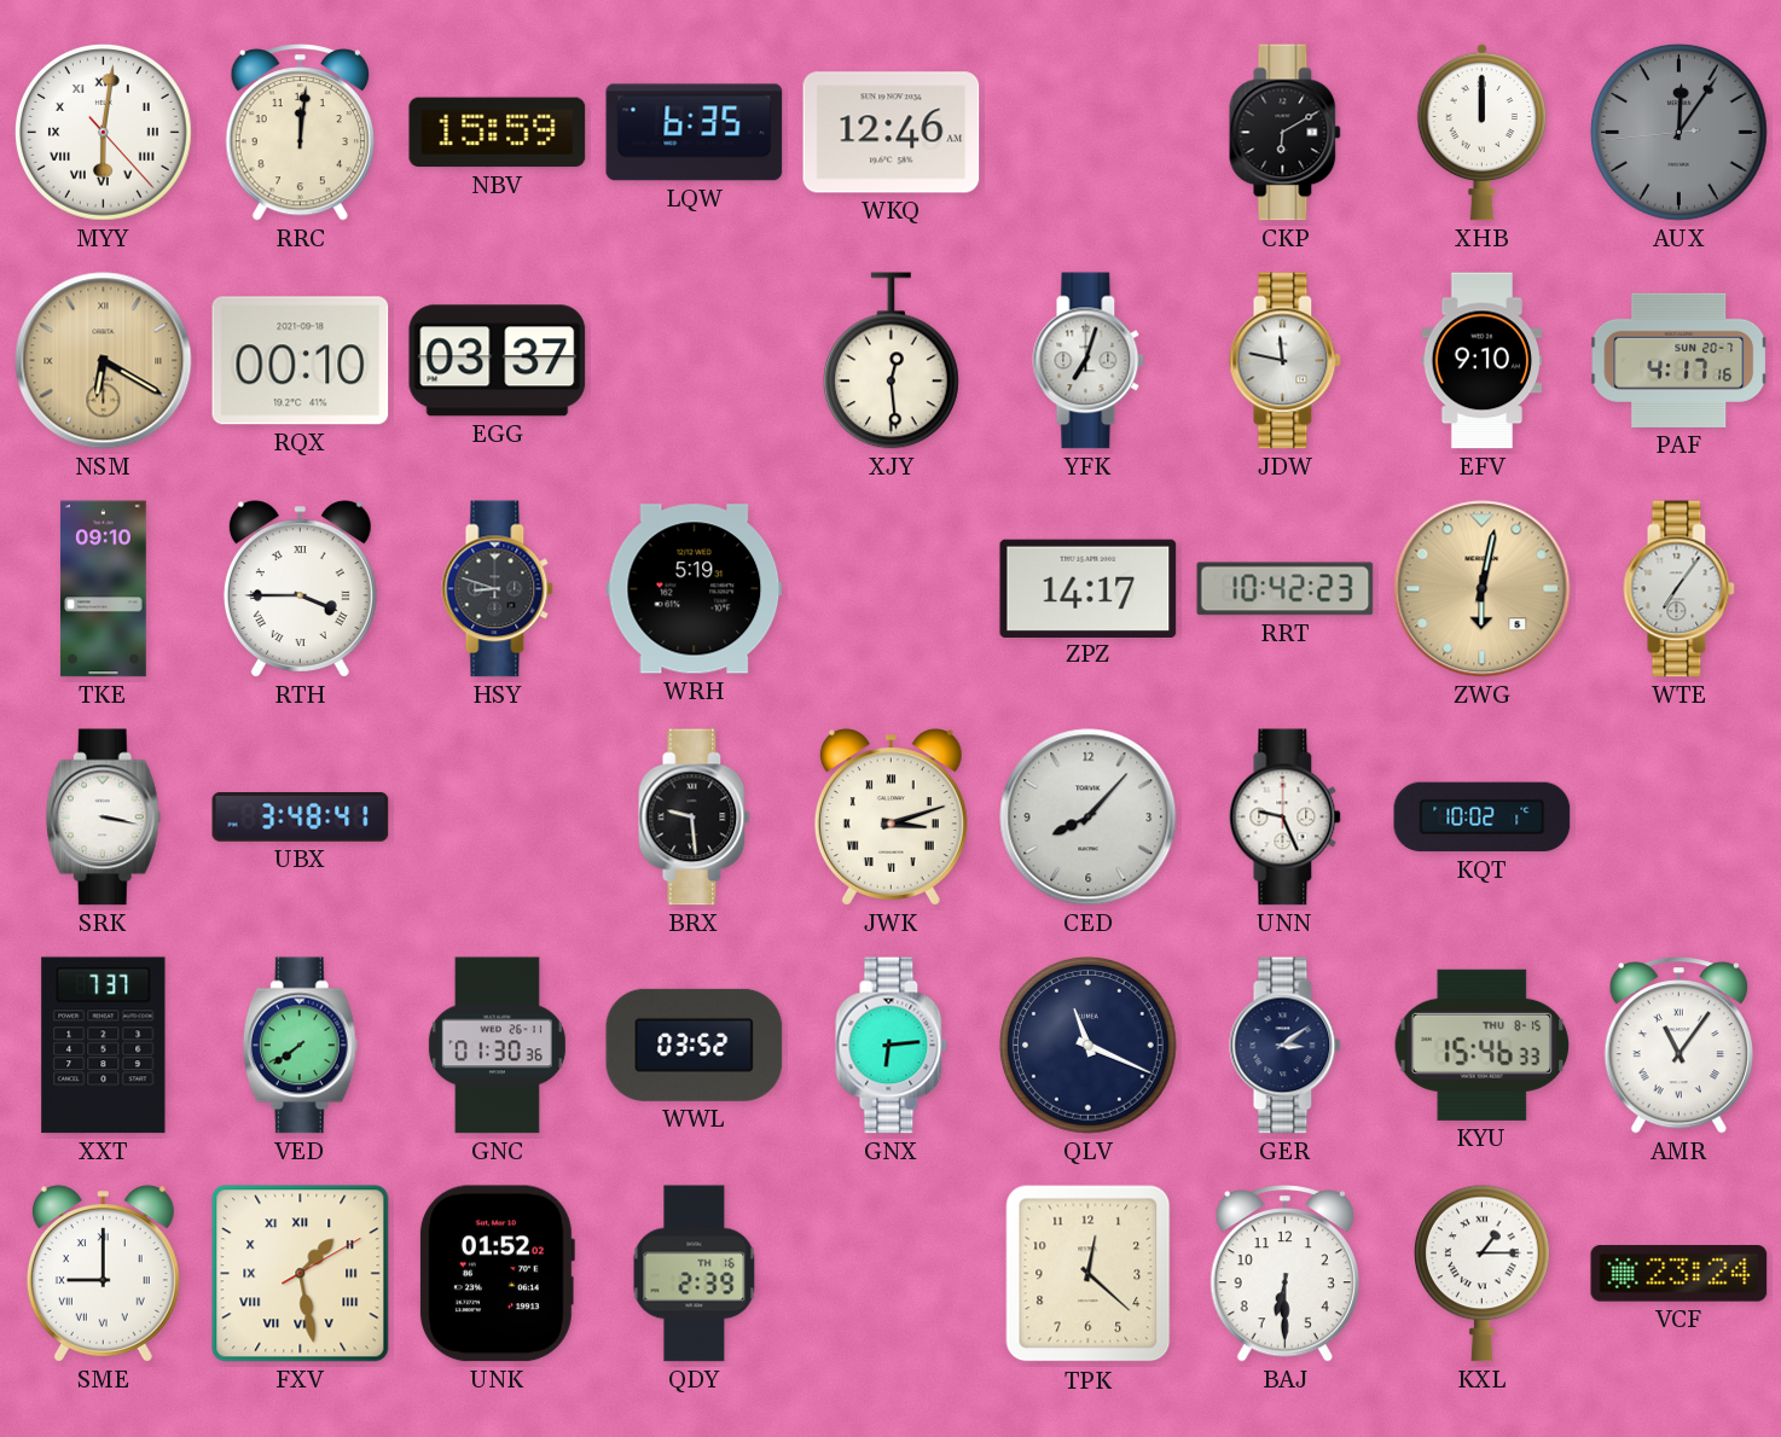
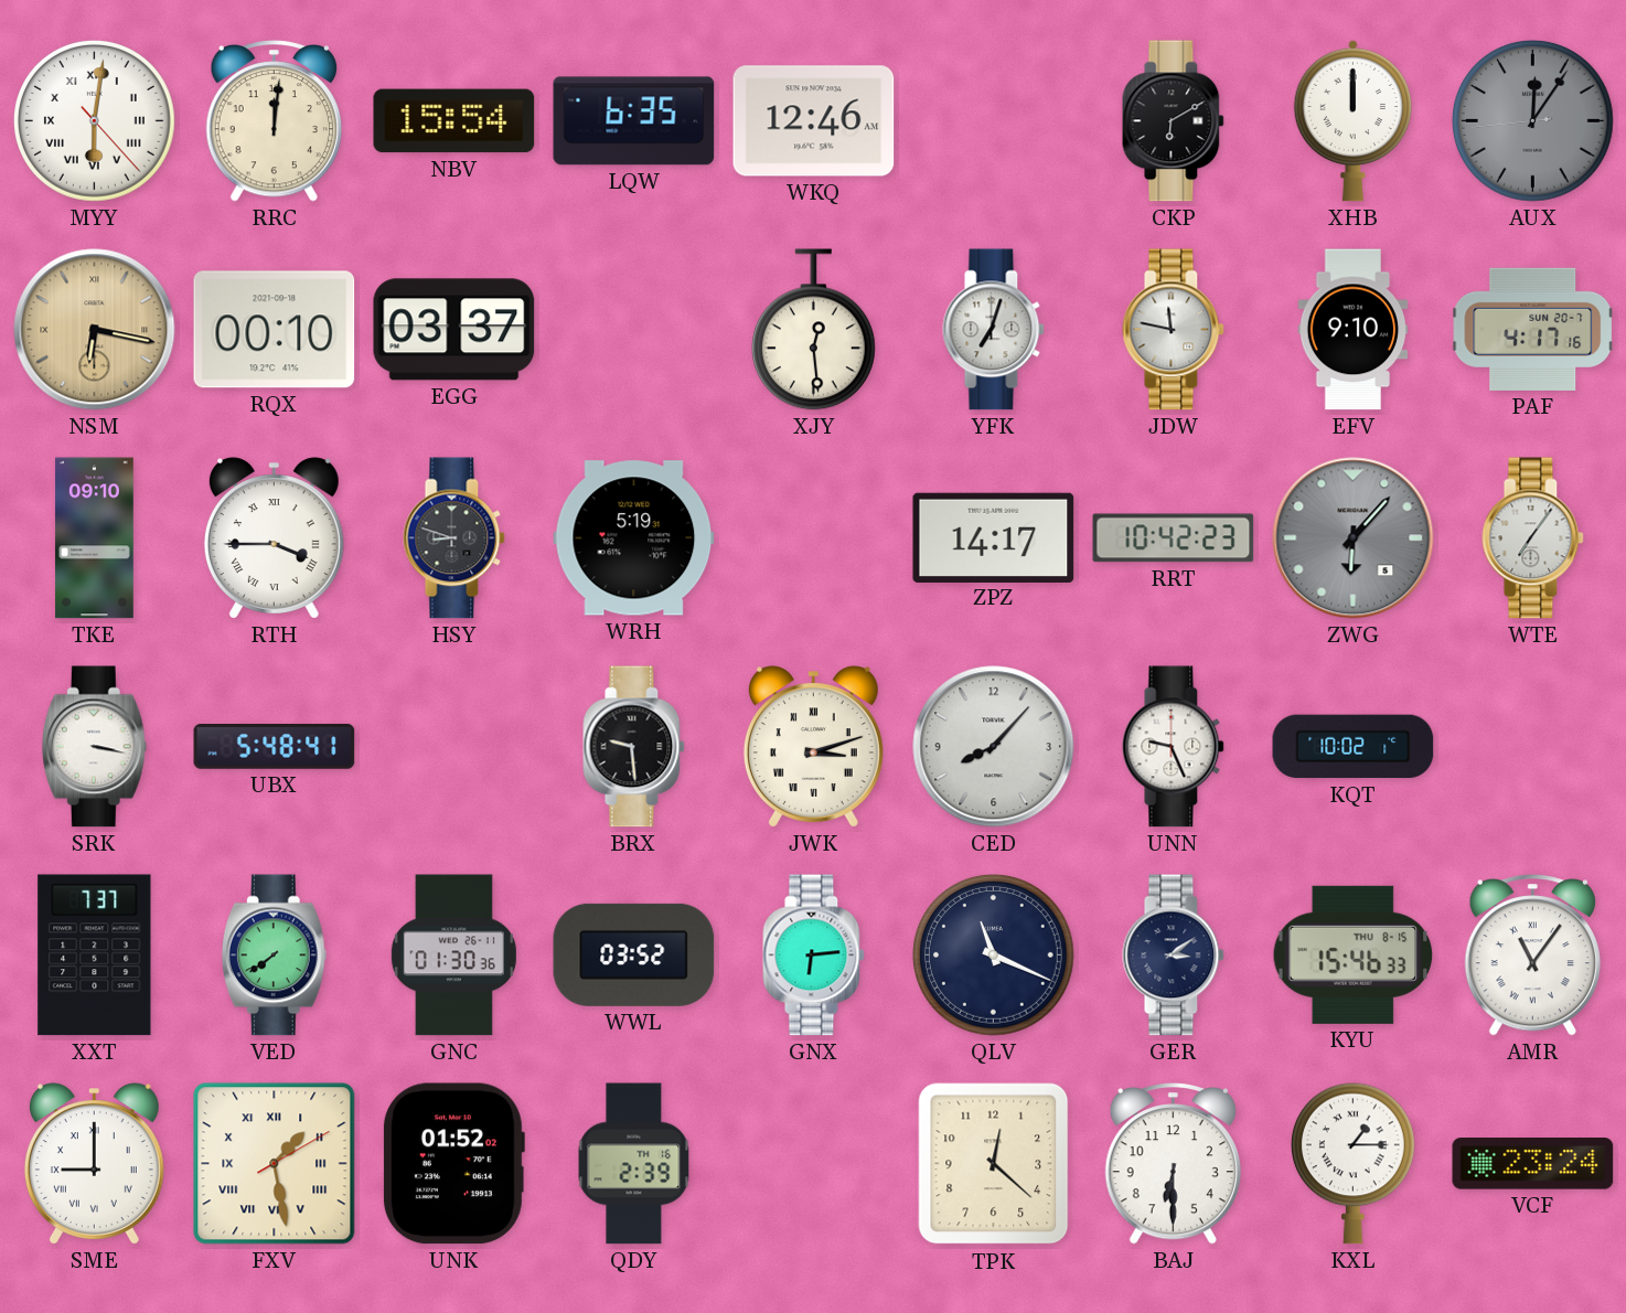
NBV: 15:59 -> 15:54
NSM: 6:20 -> 6:17
ZWG: 6:02 -> 6:07
ZWG dial: champagne -> grey
UBX: 3:48 -> 5:48
